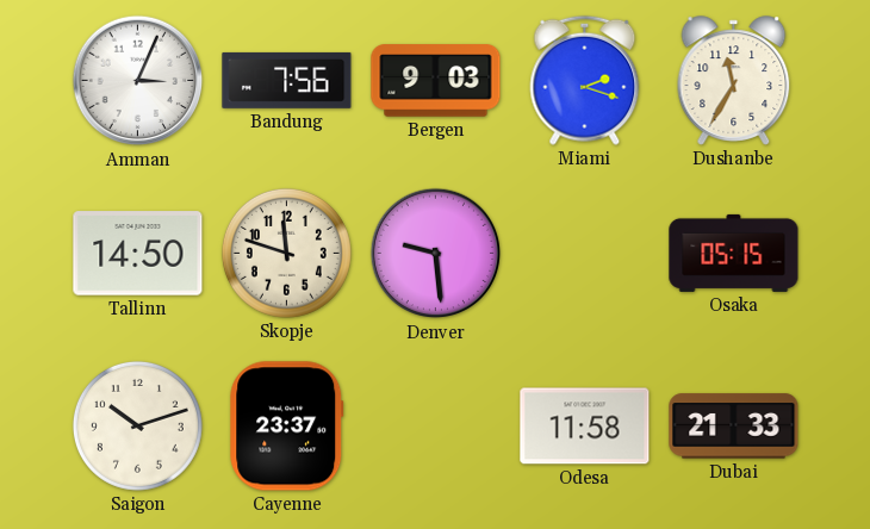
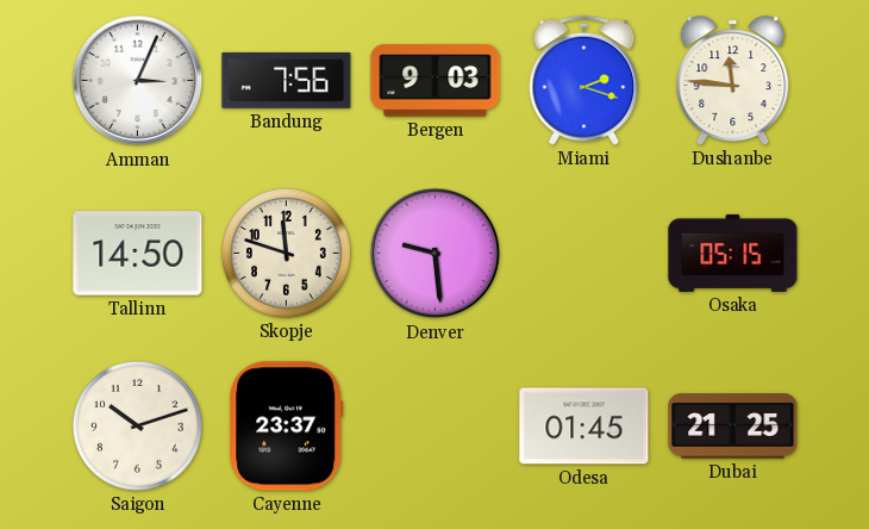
Dushanbe: 11:35 -> 11:46
Odesa: 11:58 -> 01:45
Dubai: 21:33 -> 21:25
